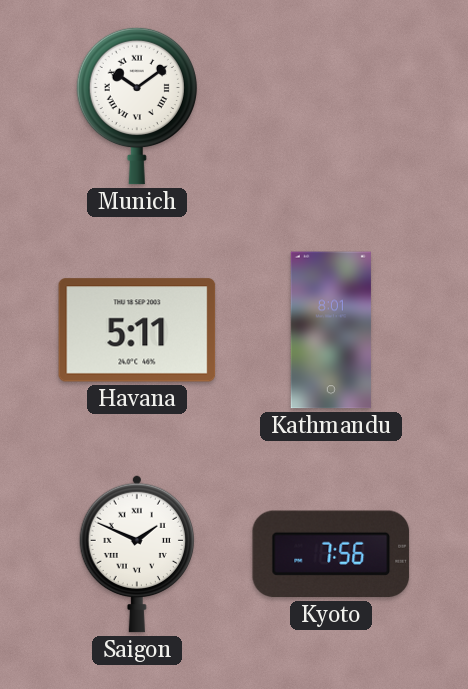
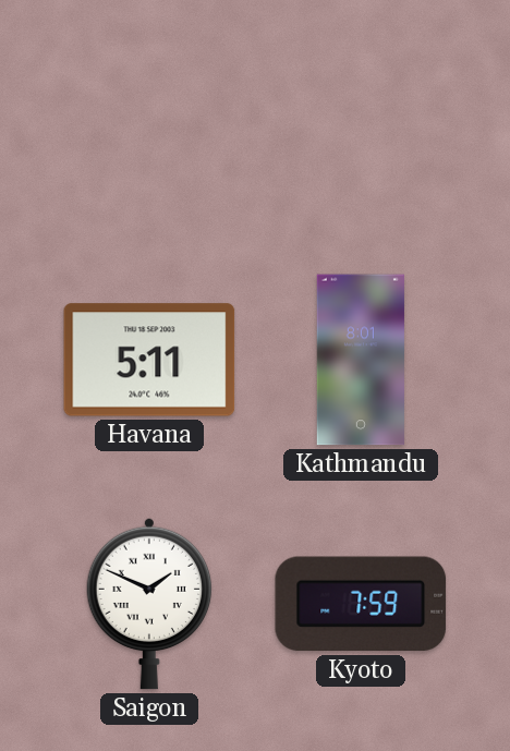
Munich: 10:09 -> none
Kyoto: 7:56 -> 7:59
